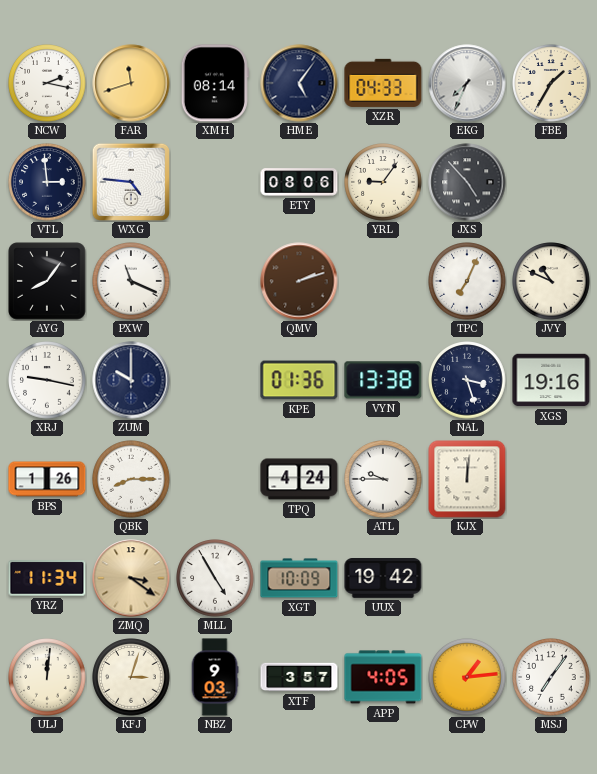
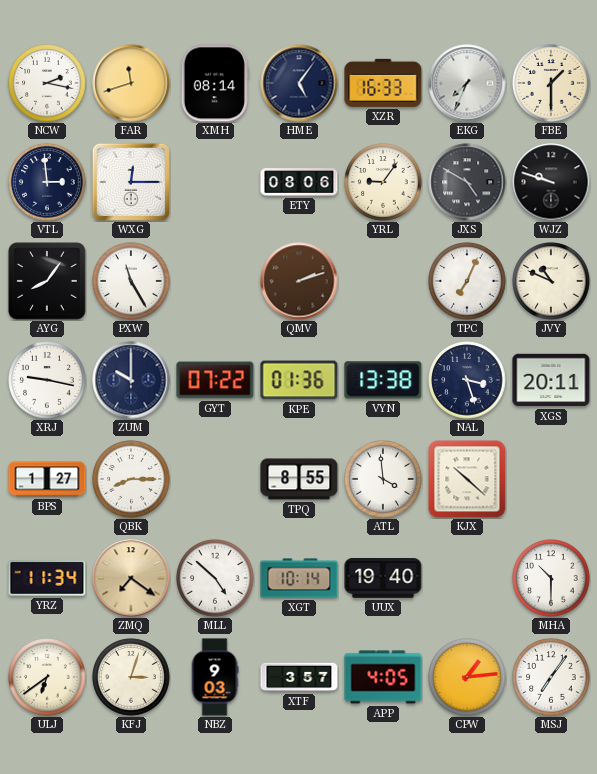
XZR: 04:33 -> 16:33
FBE: 1:35 -> 1:30
WXG: 4:46 -> 12:15
JXS: 4:53 -> 4:50
WJZ: none -> 9:48
PXW: 11:19 -> 11:25
GYT: none -> 07:22
XGS: 19:16 -> 20:11
BPS: 1:26 -> 1:27
TPQ: 4:24 -> 8:55
ATL: 9:45 -> 3:59
KJX: 12:01 -> 10:22
ZMQ: 3:21 -> 7:21
MLL: 4:55 -> 4:52
XGT: 10:09 -> 10:14
UUX: 19:42 -> 19:40
MHA: none -> 10:30
ULJ: 12:01 -> 6:39
